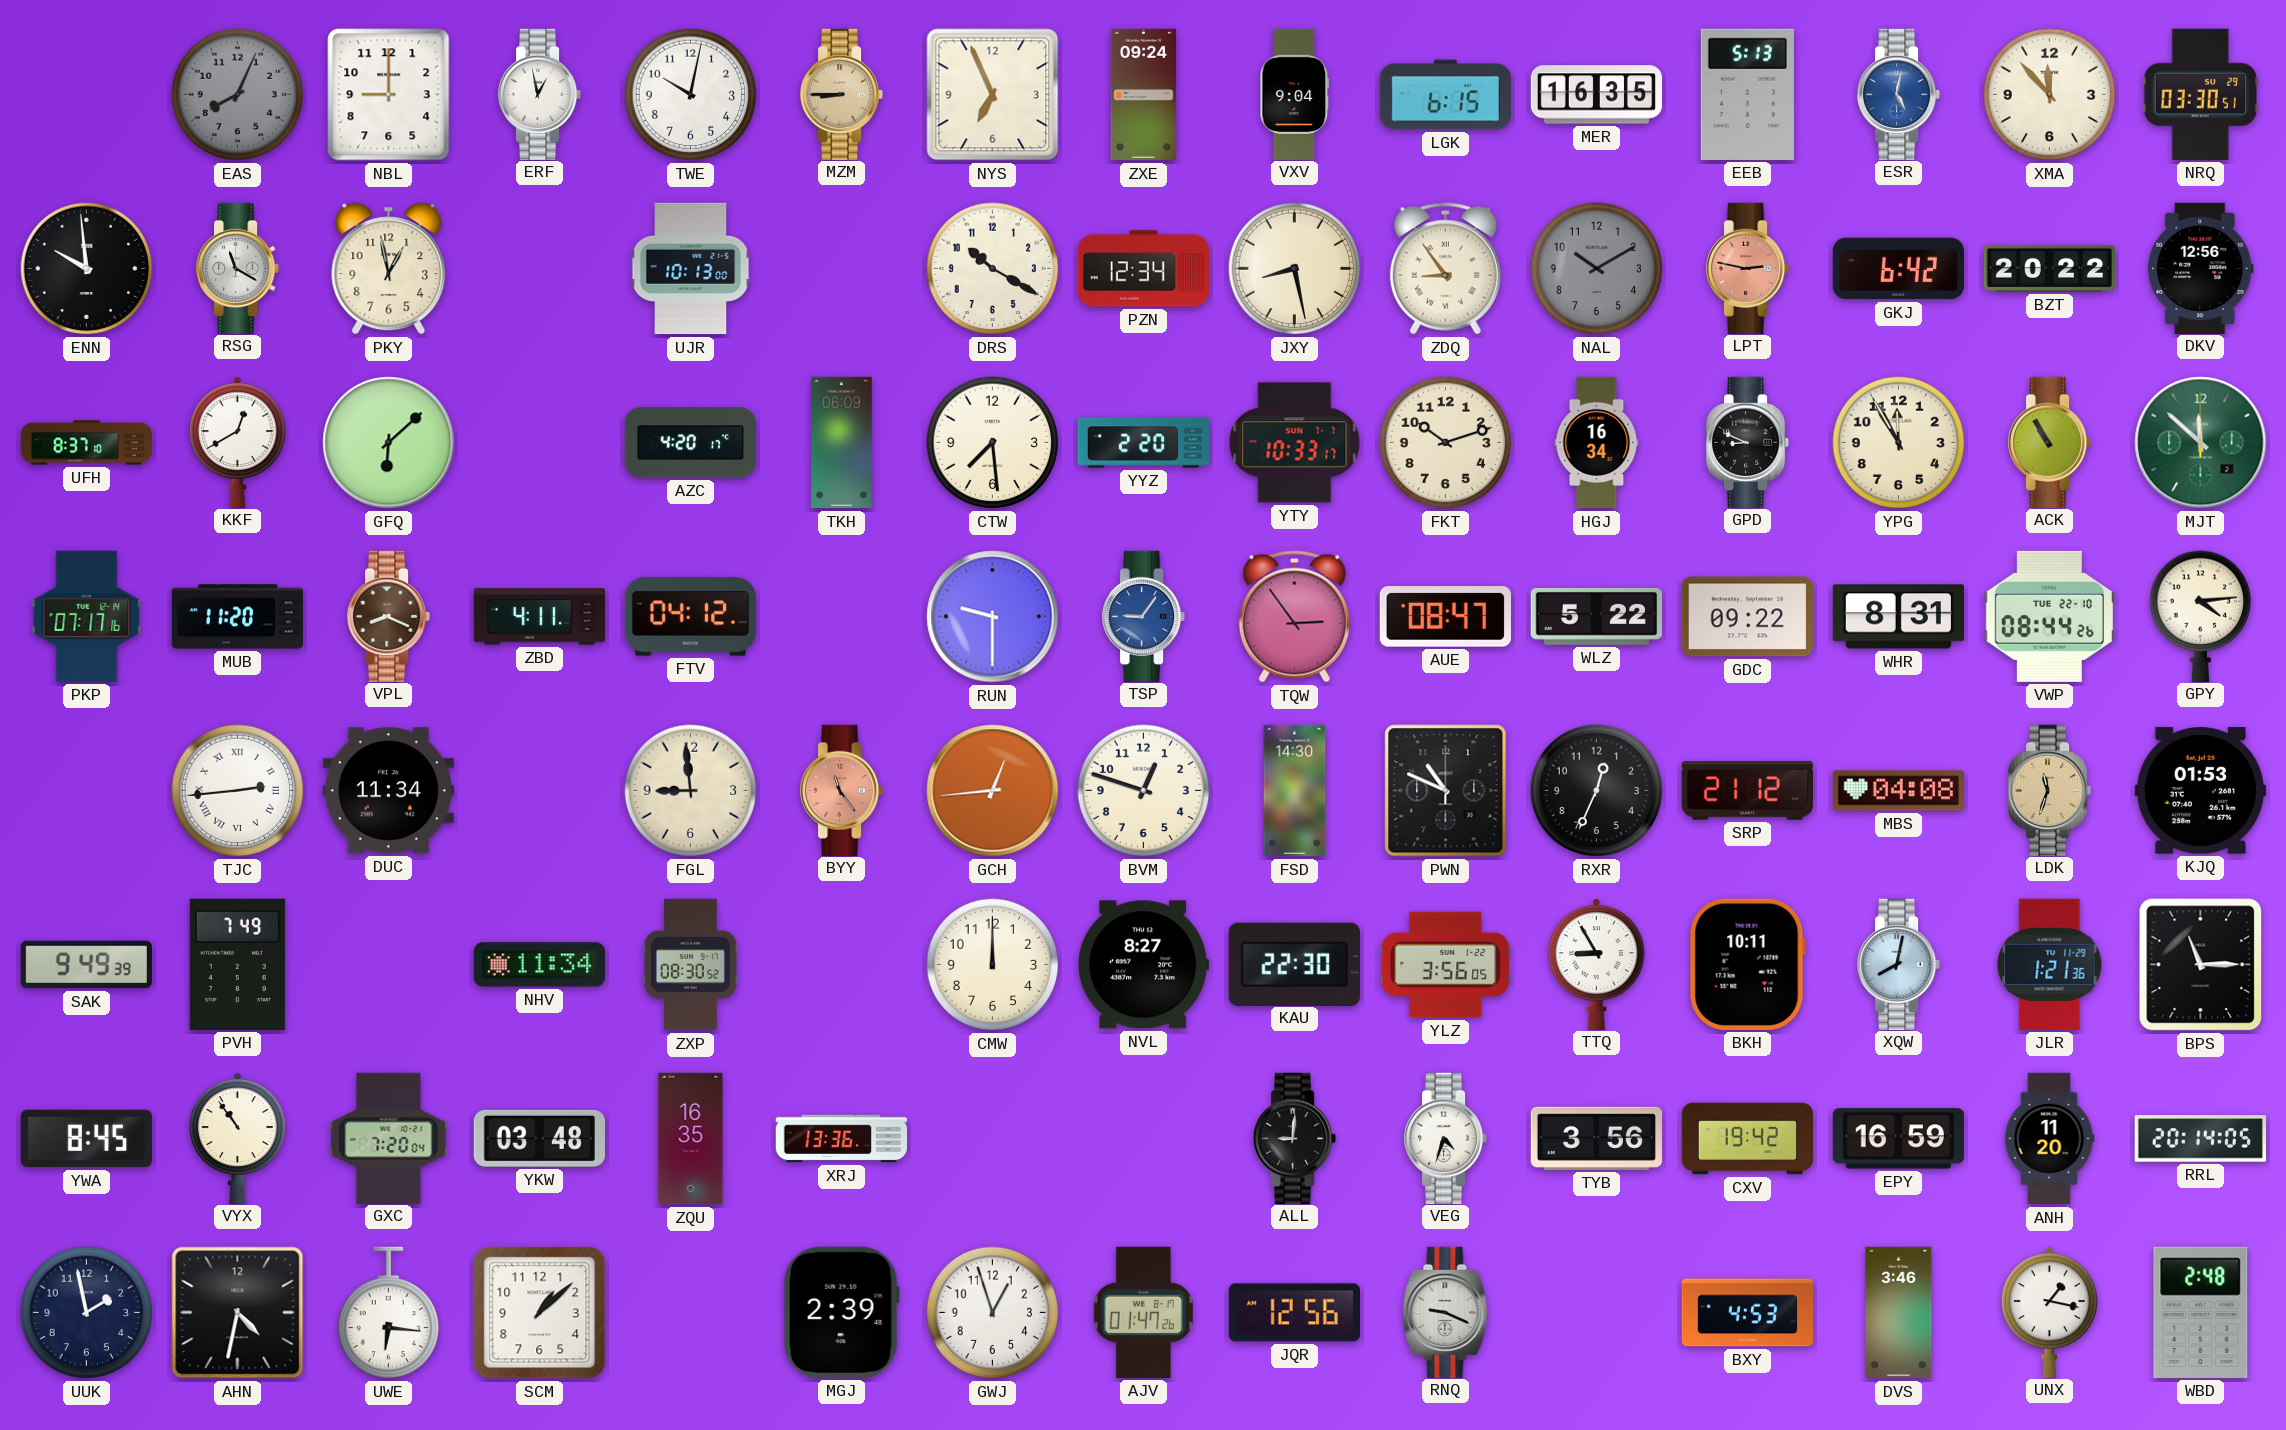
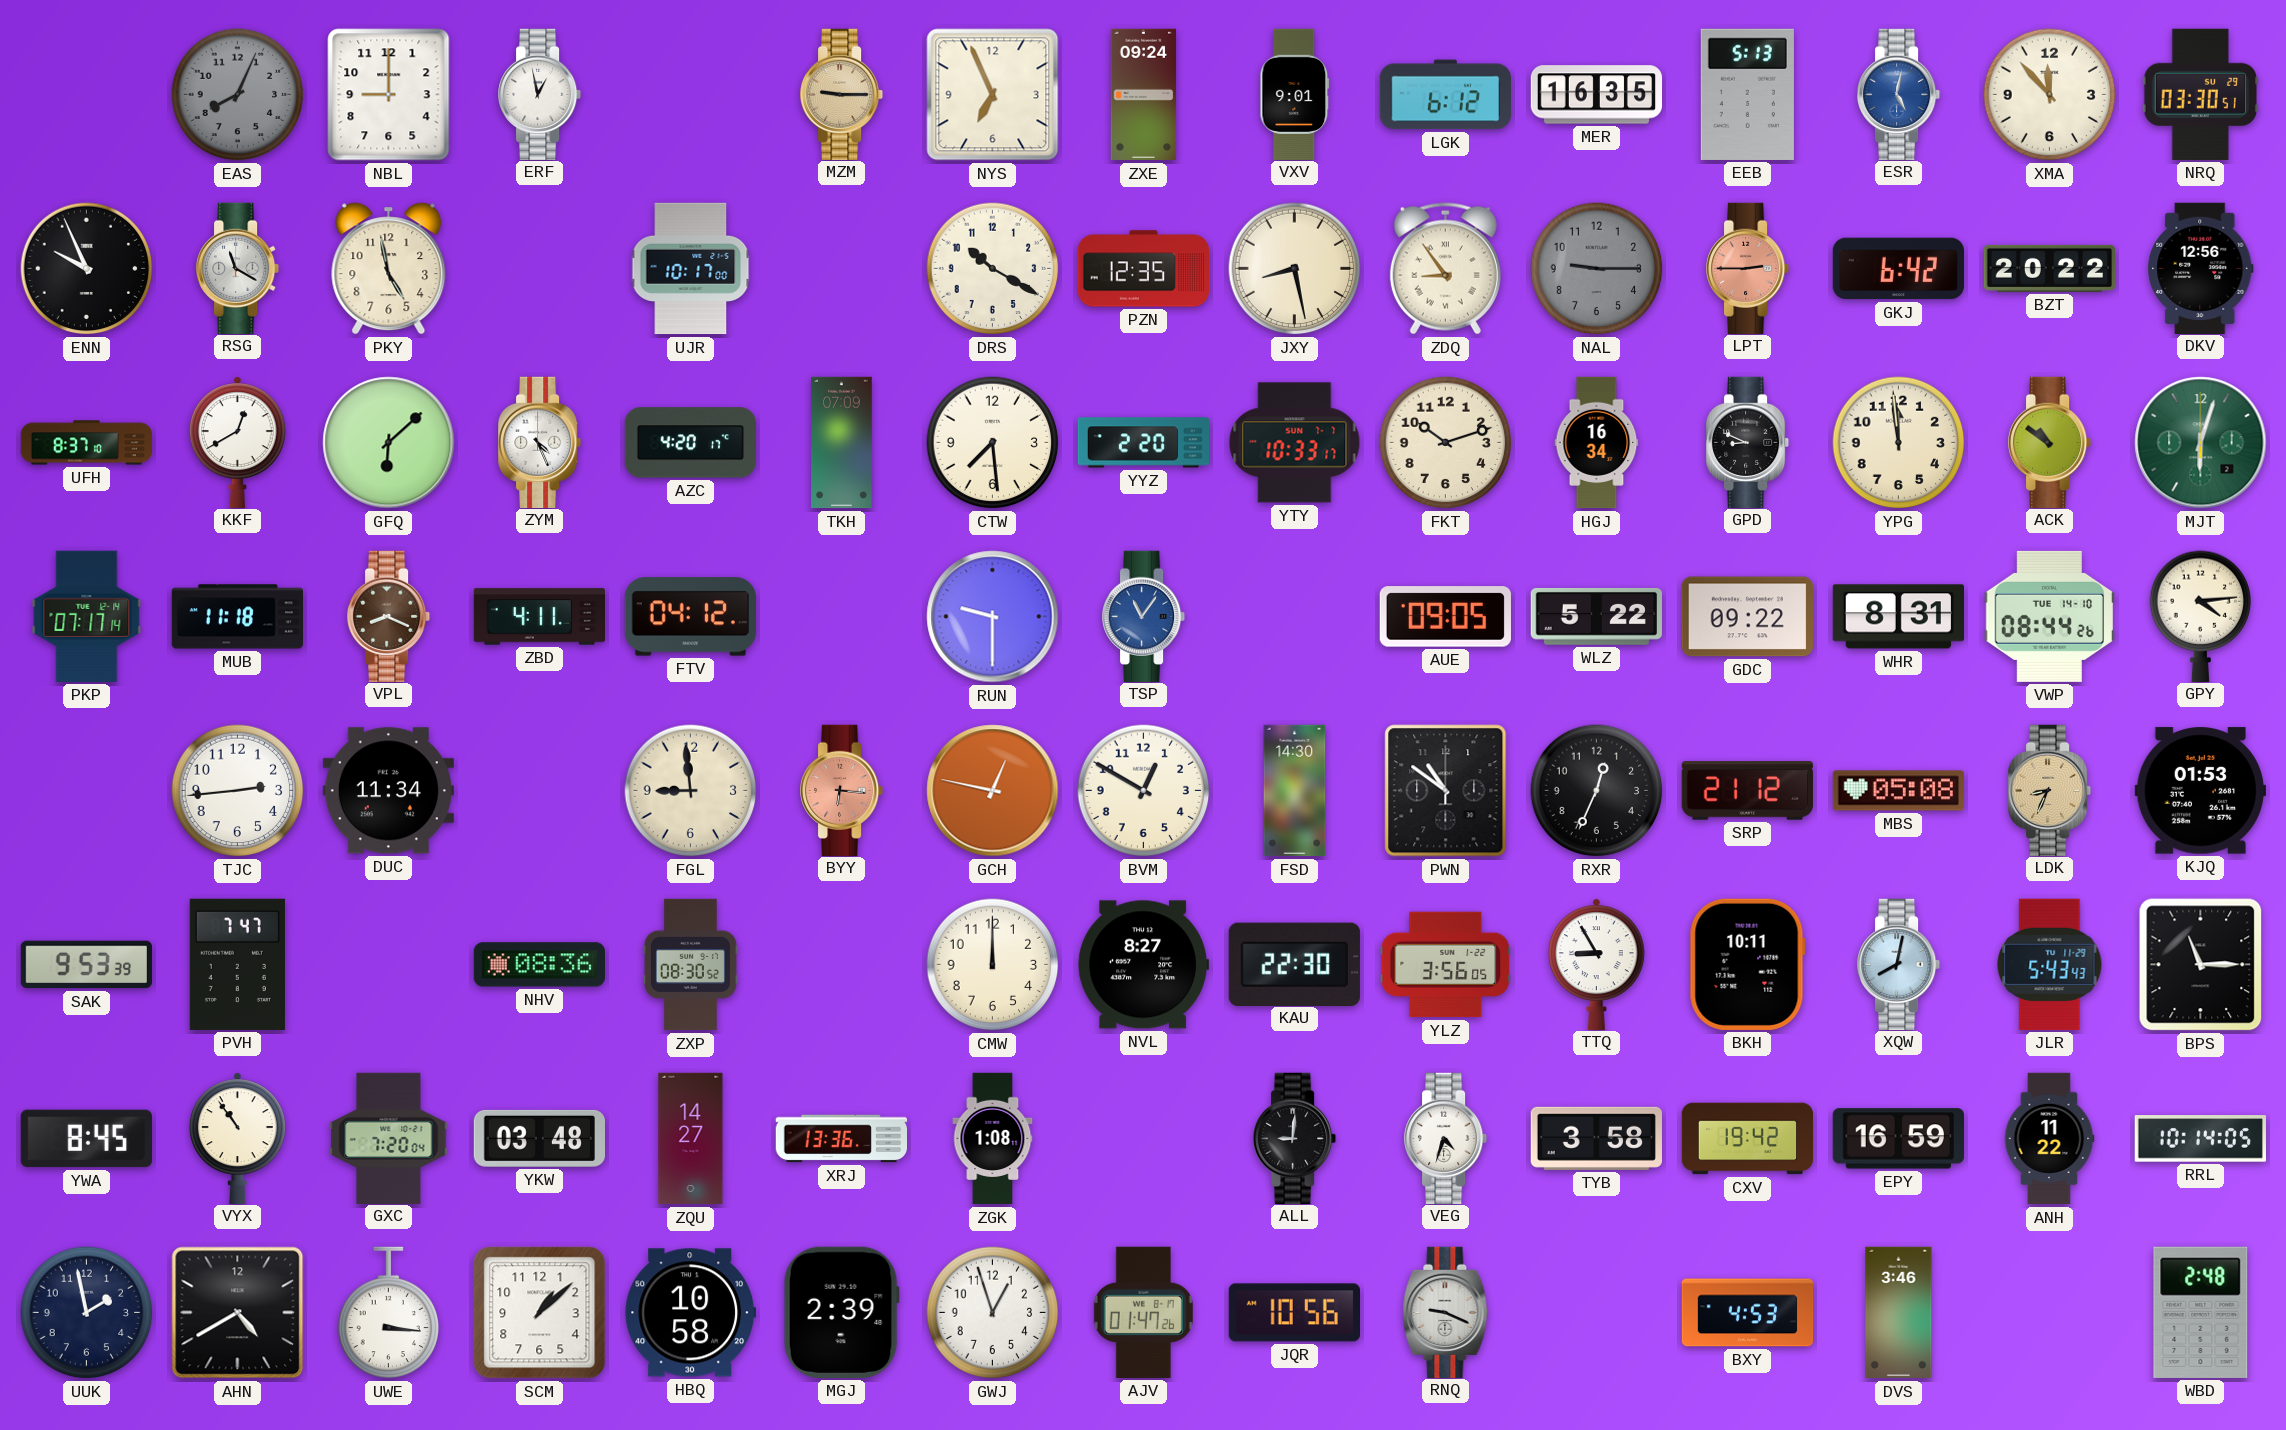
TWE: 10:02 -> none
MZM: 8:45 -> 9:15
VXV: 9:04 -> 9:01
LGK: 6:15 -> 6:12
ENN: 9:59 -> 9:56
PKY: 12:58 -> 4:58
UJR: 10:13 -> 10:17
PZN: 12:34 -> 12:35
NAL: 10:10 -> 9:15
LPT: 2:47 -> 2:45
ZYM: none -> 4:26
TKH: 06:09 -> 07:09
YPG: 11:55 -> 11:59
ACK: 10:55 -> 10:51
MJT: 11:52 -> 6:03
PKP: 07:17:16 -> 07:17:14
MUB: 11:20 -> 11:18
TSP: 9:06 -> 11:06
TQW: 2:54 -> none
AUE: 08:47 -> 09:05
VWP date: TUE 22-10 -> TUE 14-10
TJC numerals: Roman -> Arabic
BYY: 11:24 -> 6:16
GCH: 12:44 -> 12:47
BVM: 12:48 -> 12:50
PWN: 10:49 -> 10:51
MBS: 04:08 -> 05:08
LDK: 11:33 -> 8:34
SAK: 9:49 -> 9:53
PVH: 7:49 -> 7:47
NHV: 11:34 -> 08:36
JLR: 1:21 -> 5:43
ZQU: 16:35 -> 14:27
ZGK: none -> 1:08
TYB: 3:56 -> 3:58
ANH: 11:20 -> 11:22
RRL: 20:14 -> 10:14
AHN: 4:32 -> 4:40
UWE: 6:16 -> 3:16
HBQ: none -> 10:58
JQR: 12:56 -> 10:56
UNX: 1:17 -> none
